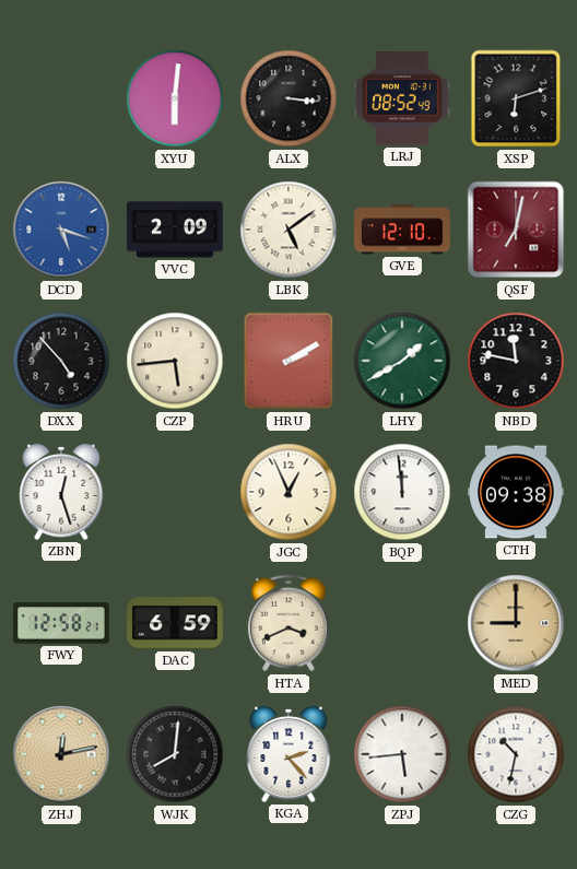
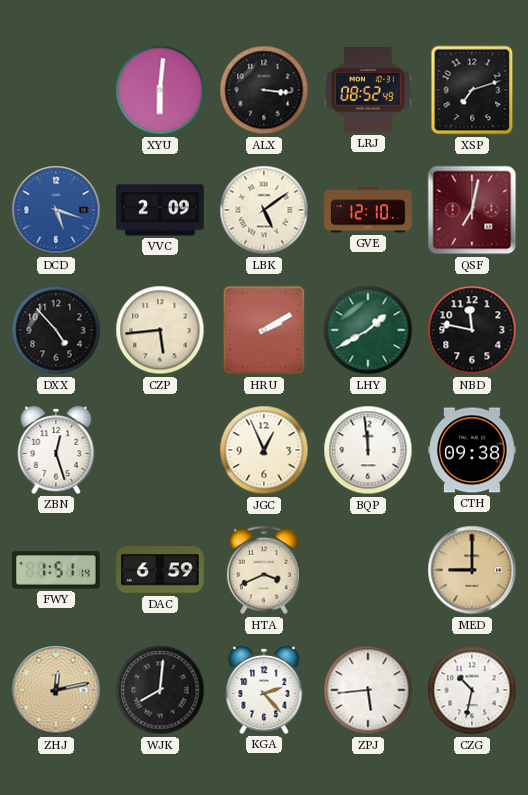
XSP: 6:12 -> 7:12
FWY: 12:58 -> 1:51
